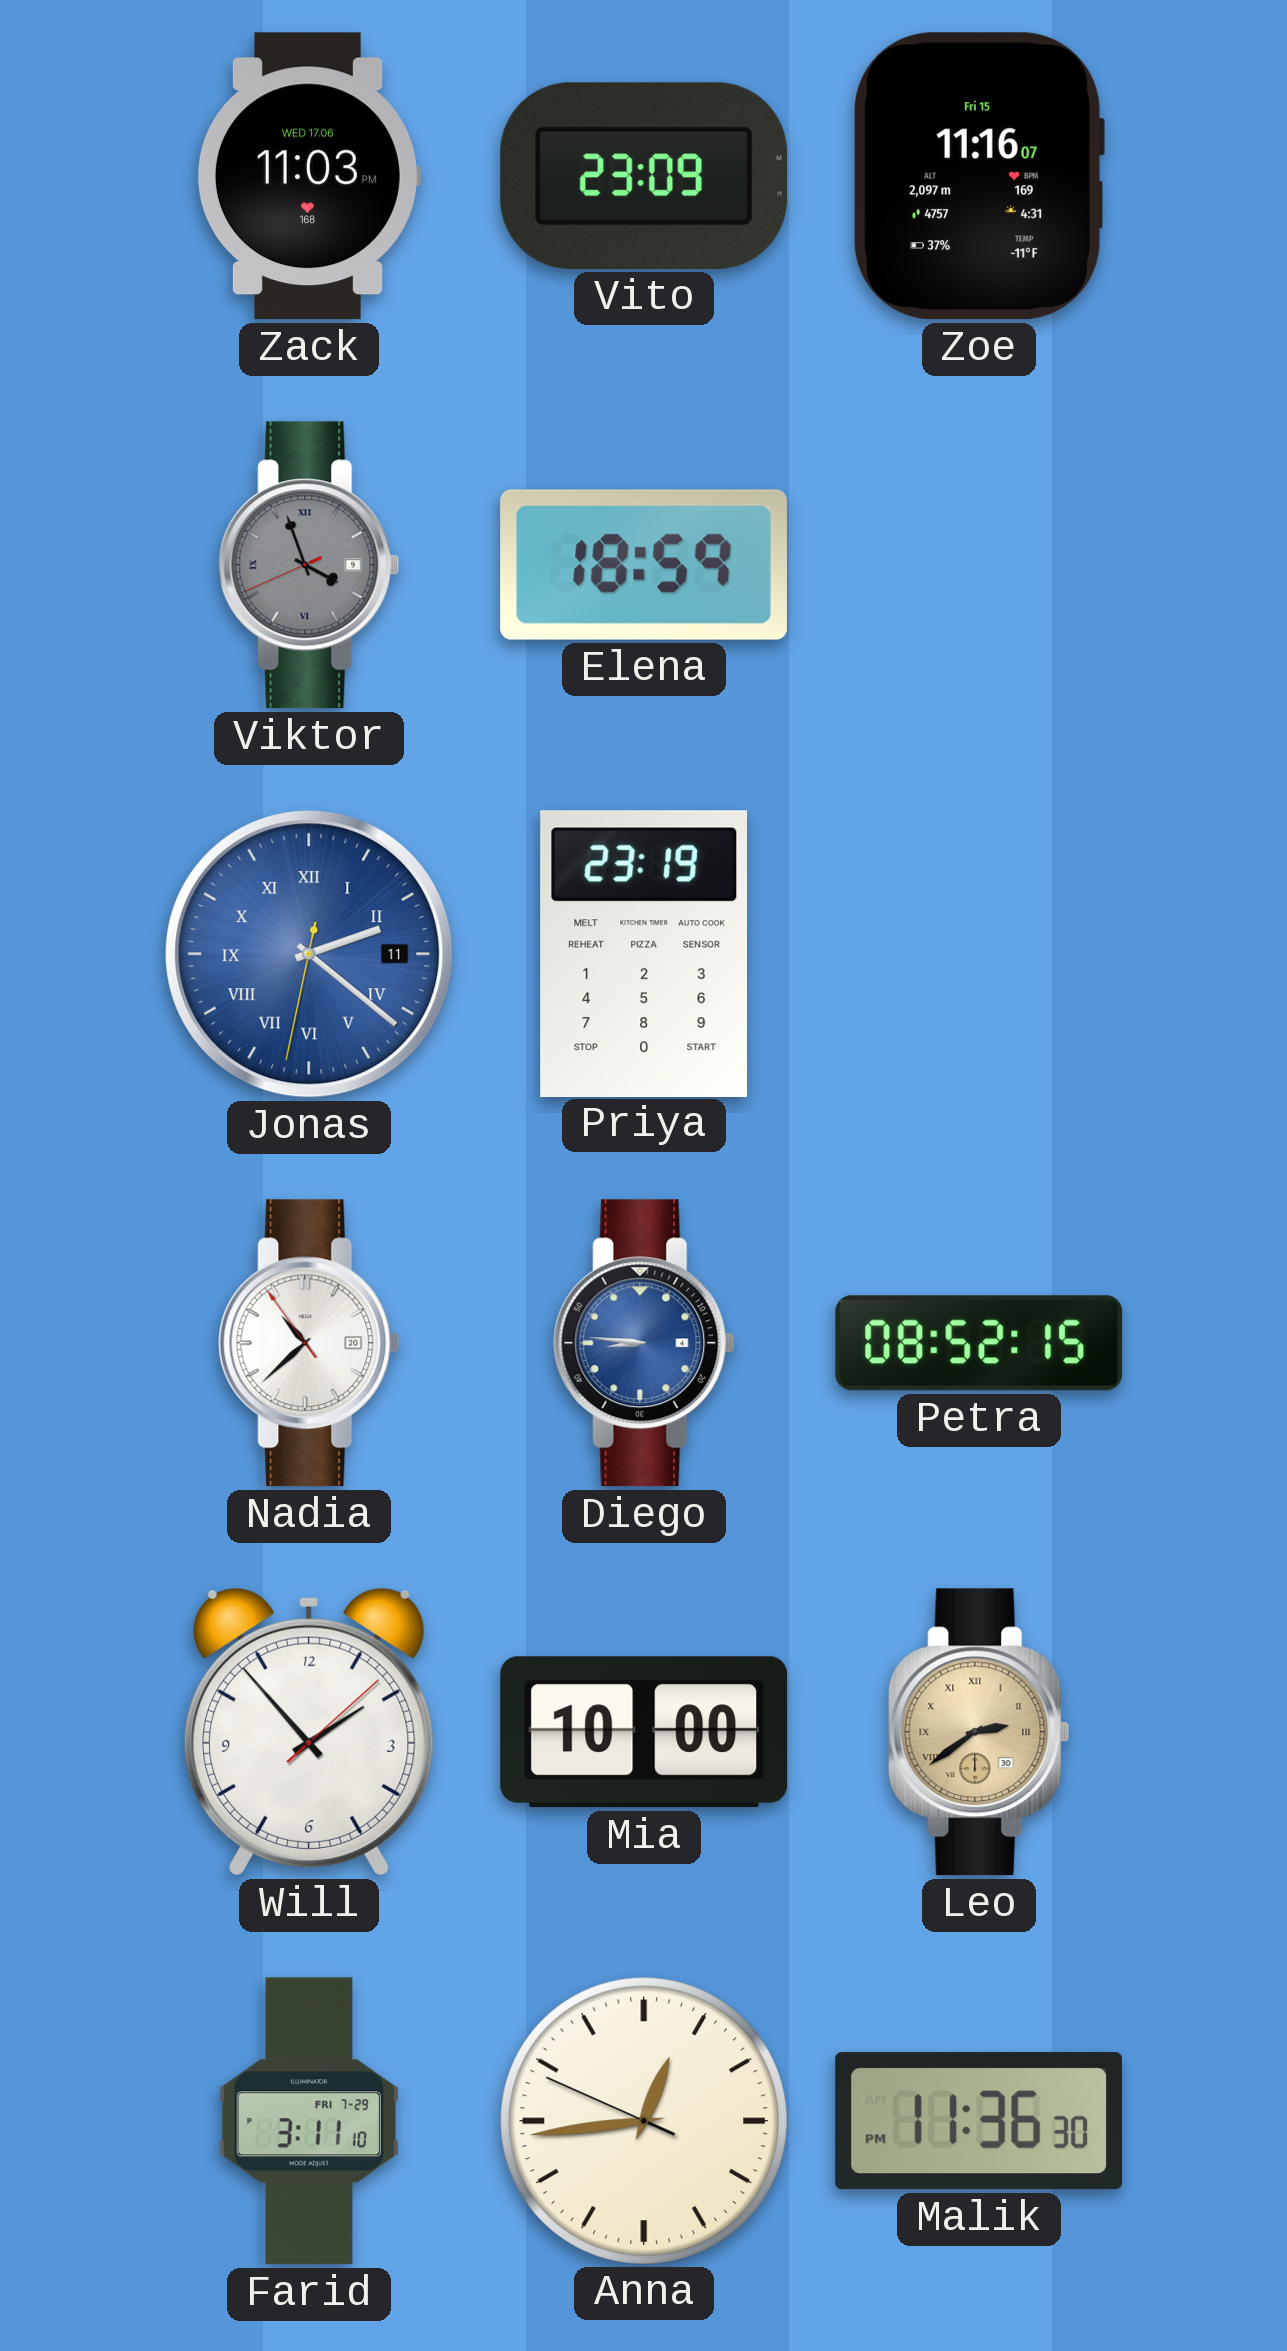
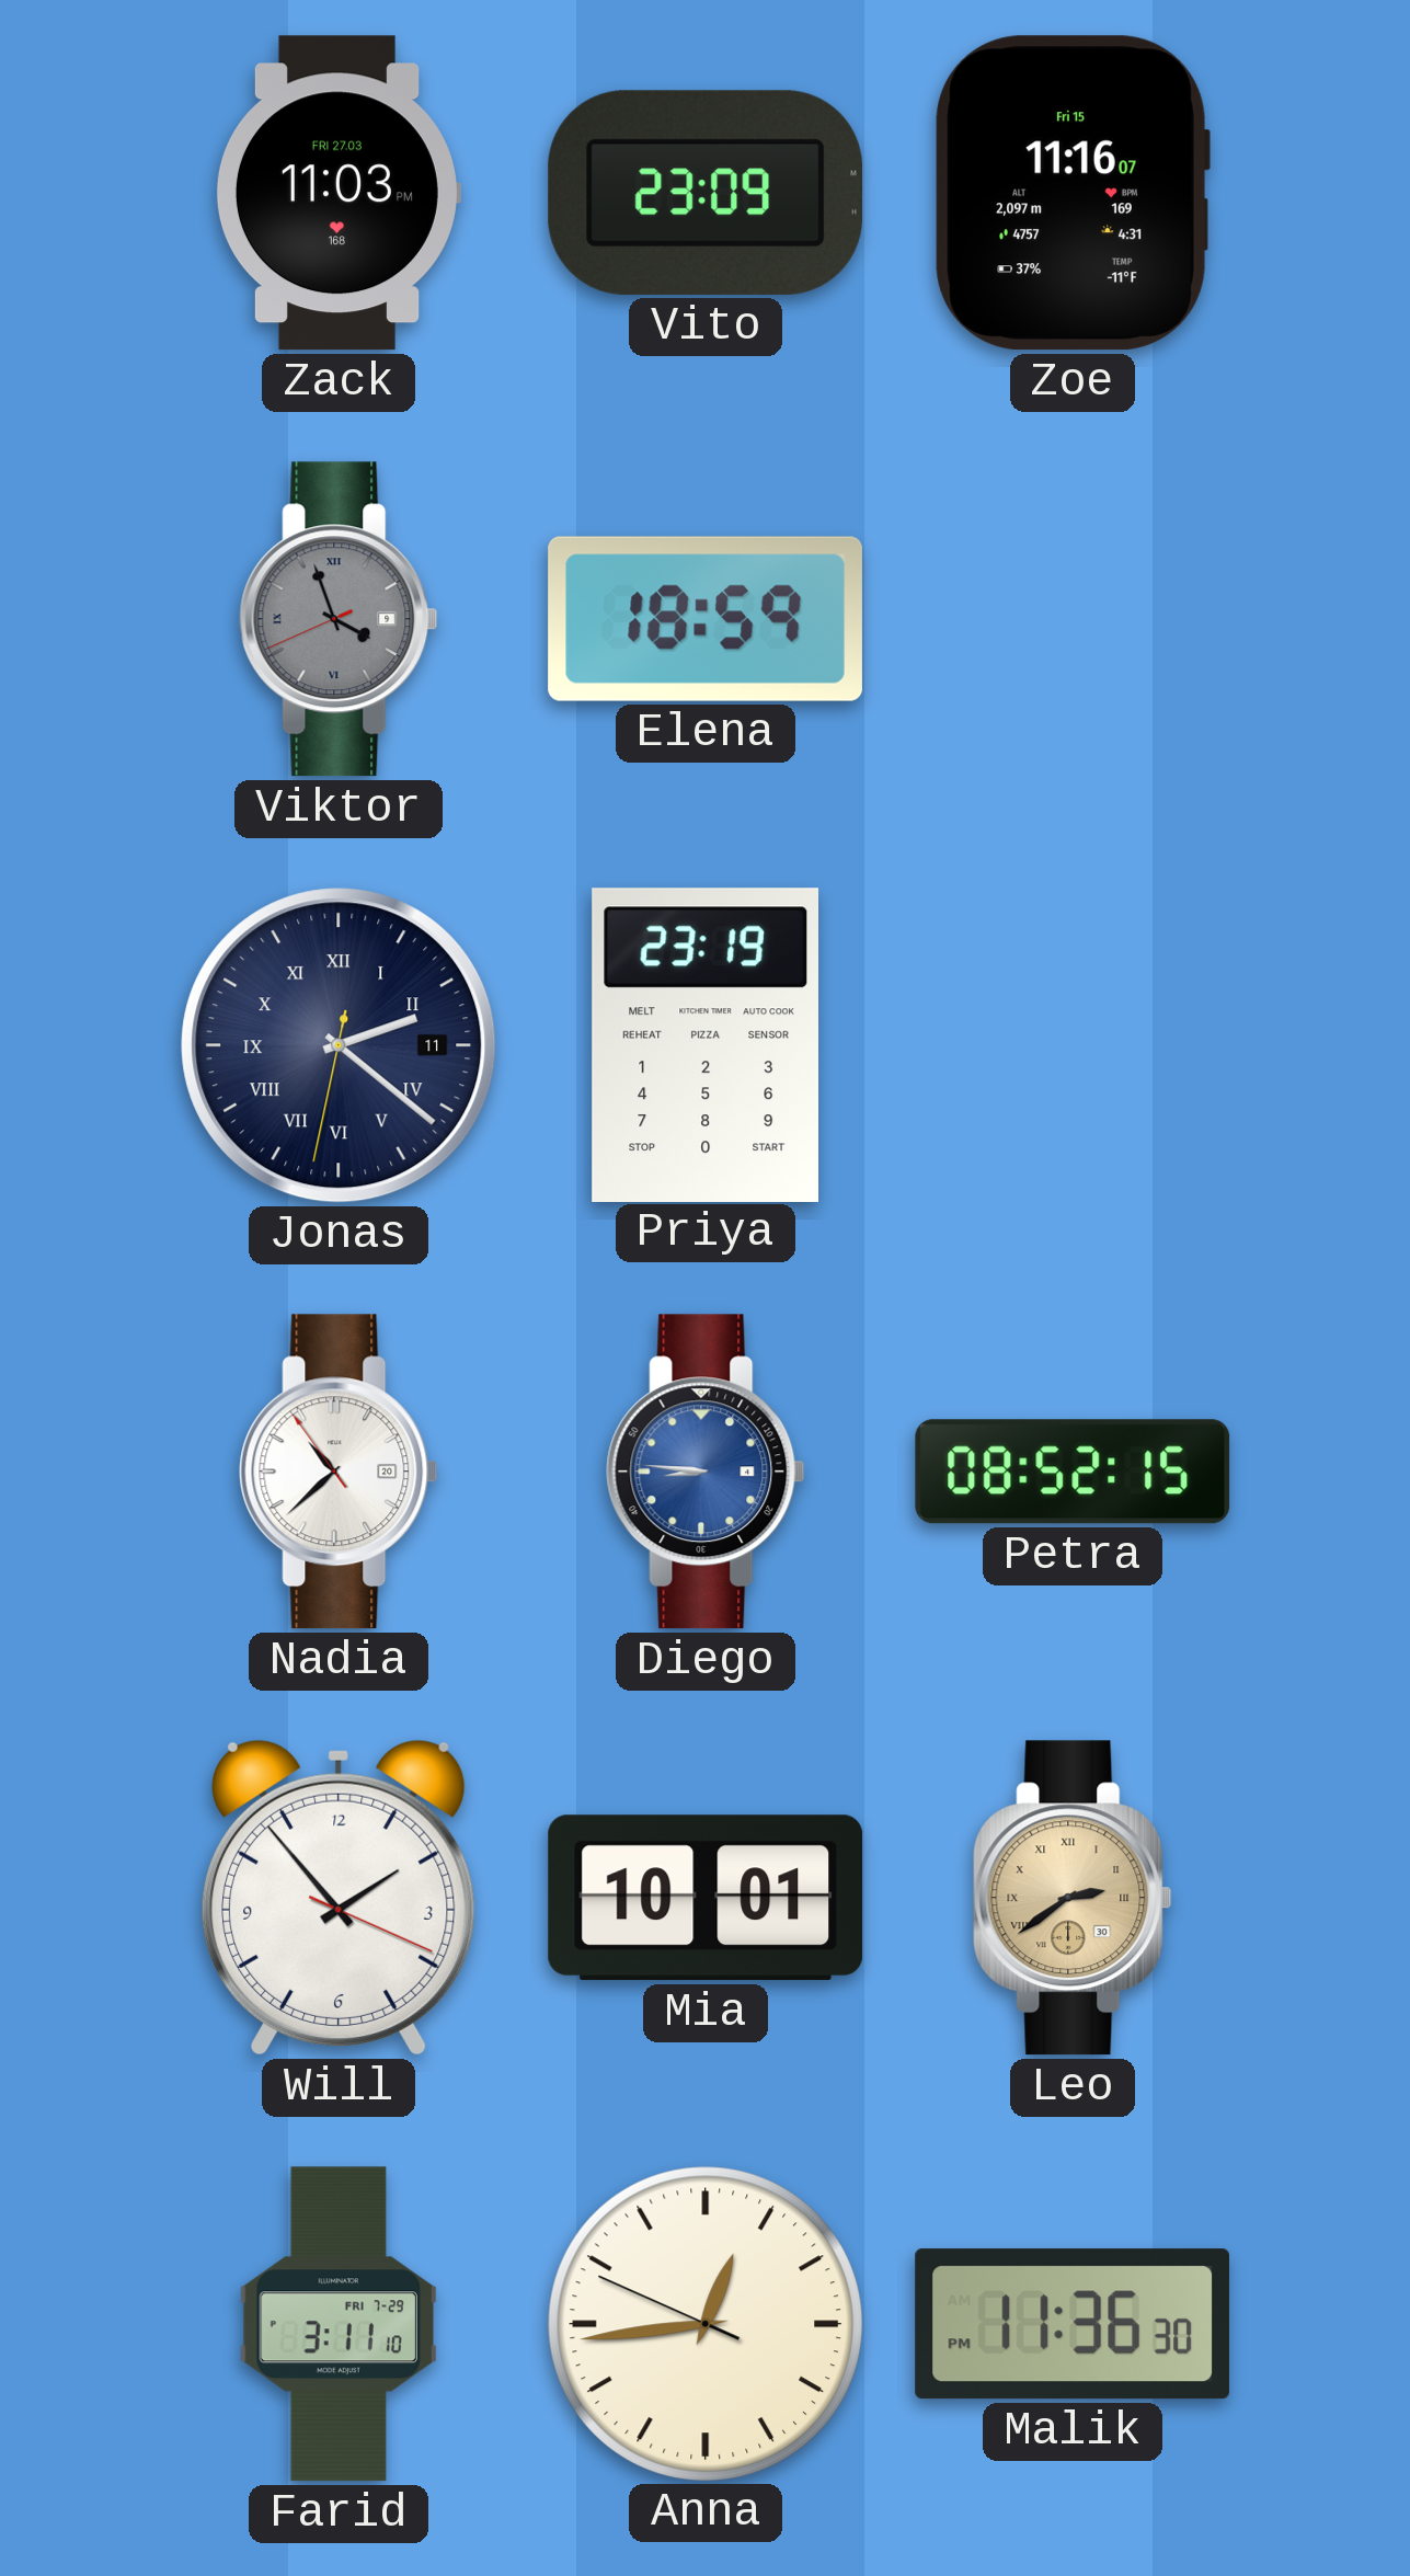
Zack date: WED 17.06 -> FRI 27.03
Jonas dial: blue -> navy
Will: 1:53:08 -> 1:53:19
Mia: 10:00 -> 10:01
